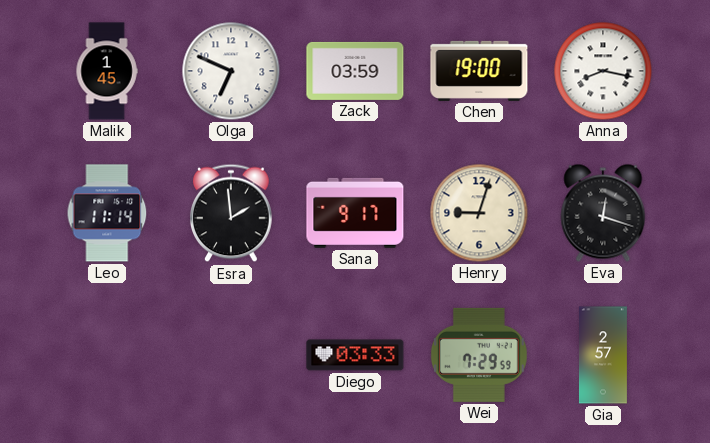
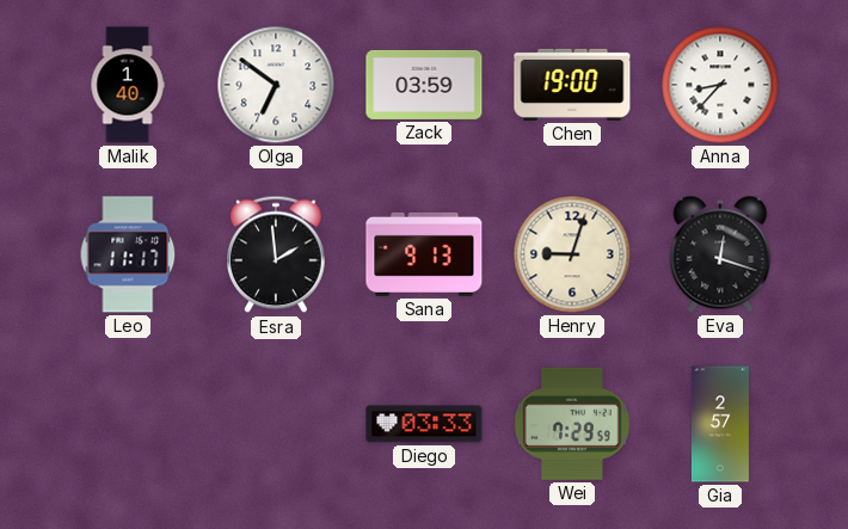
Malik: 1:45 -> 1:40
Olga: 6:49 -> 6:51
Anna: 8:17 -> 8:37
Leo: 11:14 -> 11:17
Sana: 9:17 -> 9:13
